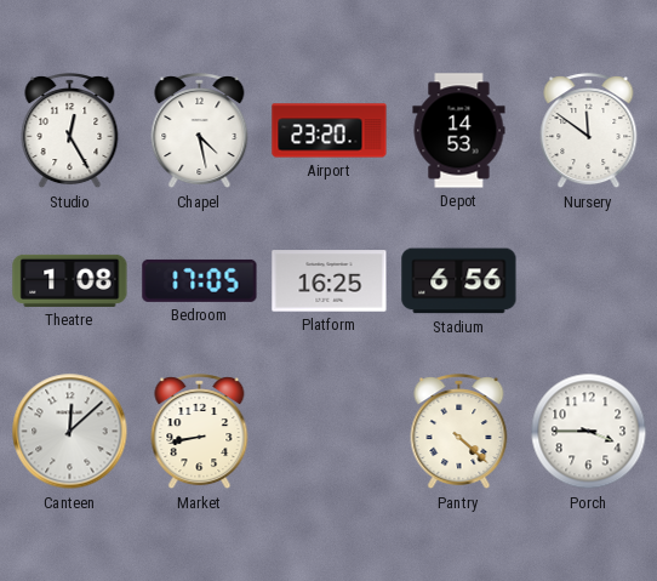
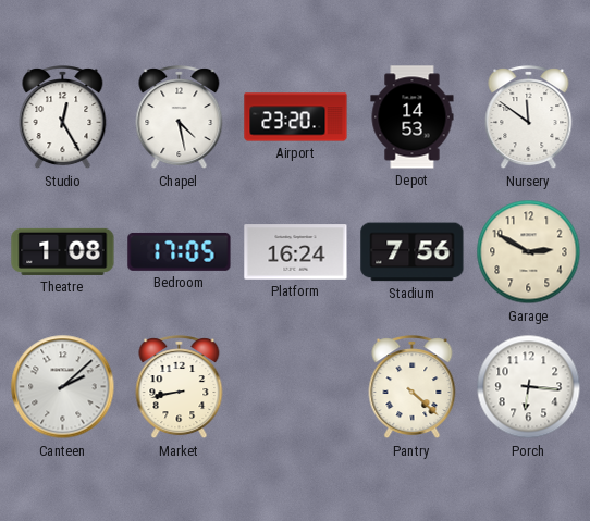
Platform: 16:25 -> 16:24
Stadium: 6:56 -> 7:56
Garage: none -> 2:50
Canteen: 12:08 -> 2:08
Porch: 3:45 -> 6:16
